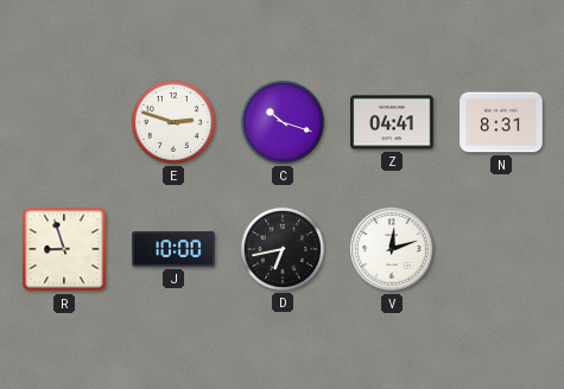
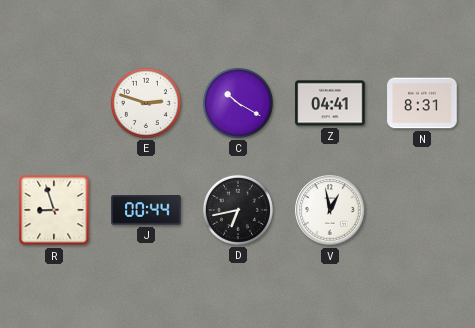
C: 10:18 -> 10:20
J: 10:00 -> 00:44
V: 12:12 -> 12:58
